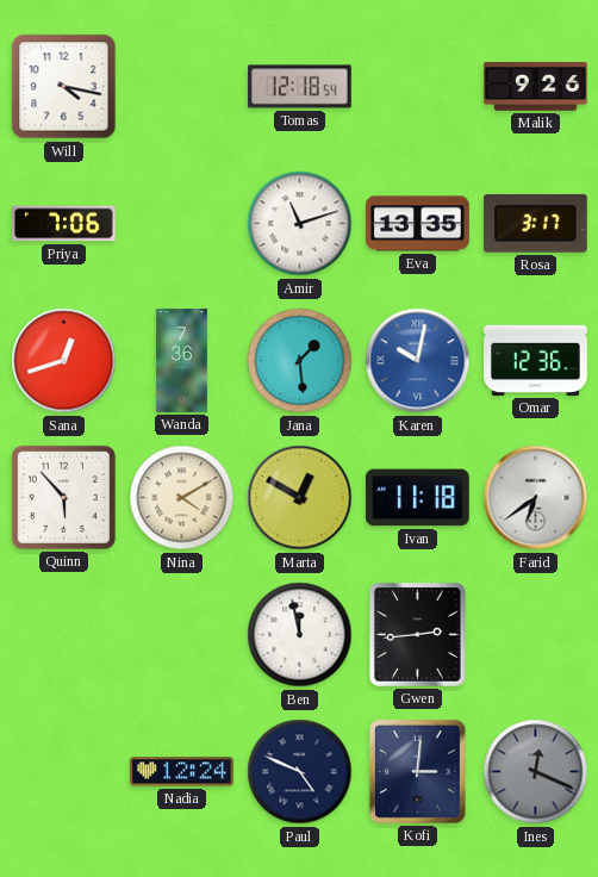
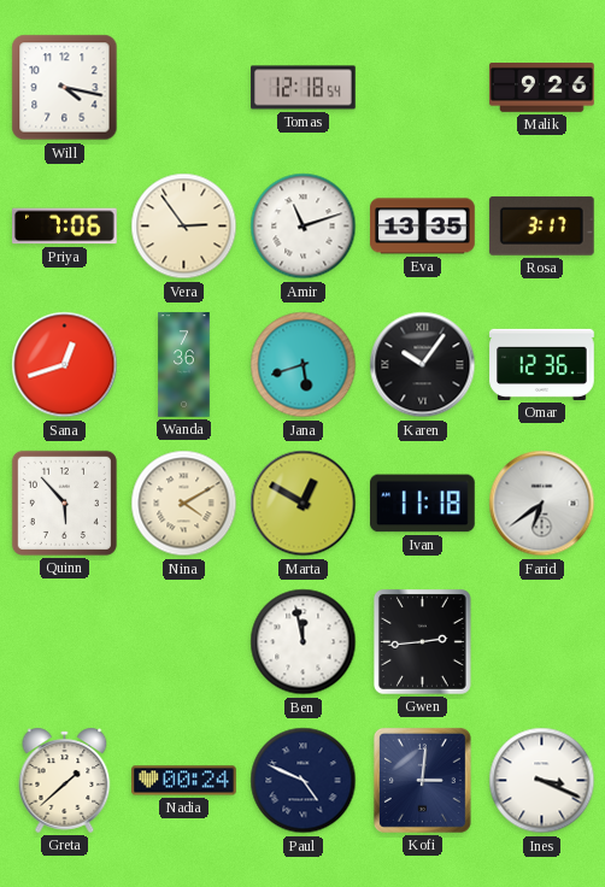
Vera: none -> 2:54
Jana: 1:29 -> 5:42
Karen: 10:02 -> 10:06
Karen dial: blue -> black
Greta: none -> 1:38
Nadia: 12:24 -> 00:24
Ines: 12:19 -> 3:19
Ines dial: grey -> white
